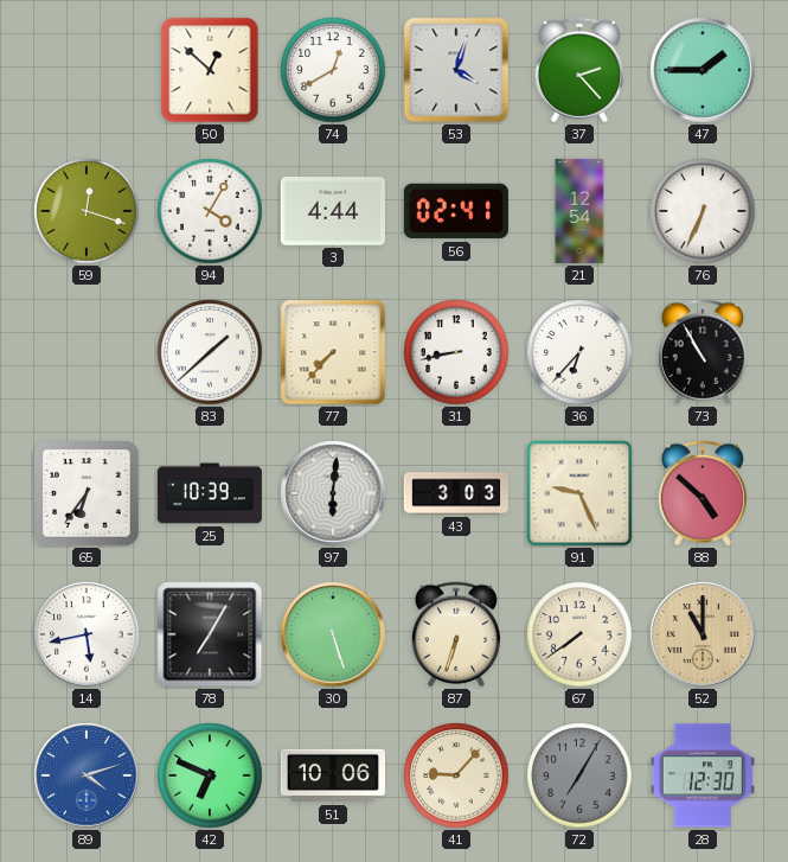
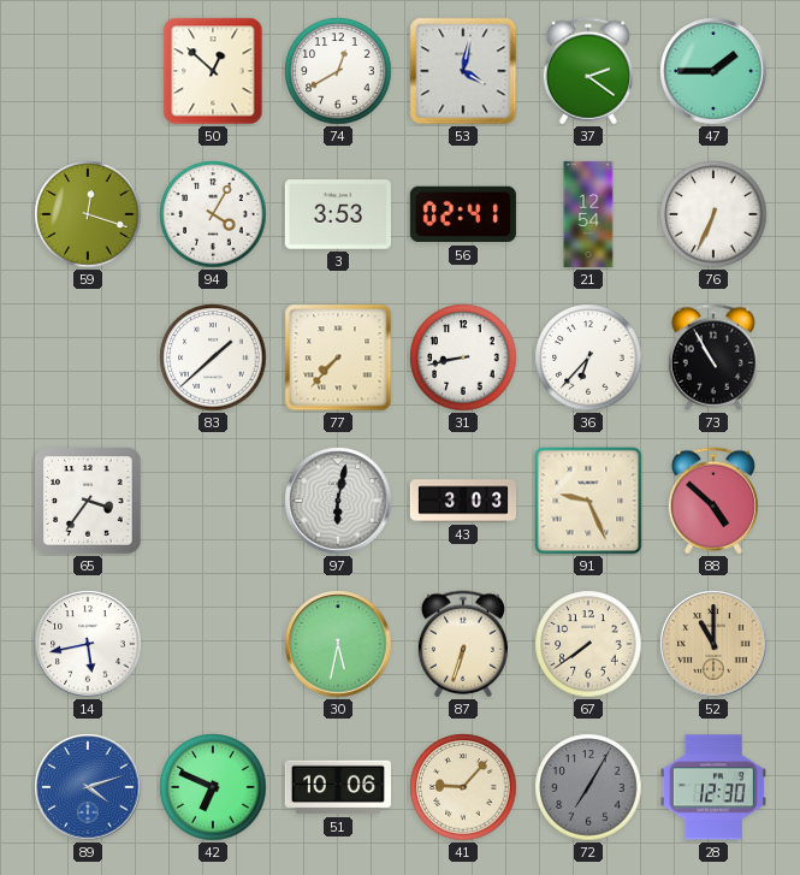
53: 4:03 -> 4:02
37: 2:23 -> 2:21
3: 4:44 -> 3:53
65: 6:36 -> 3:36
25: 10:39 -> none
97: 6:01 -> 6:02
78: 7:05 -> none
30: 5:27 -> 5:32
